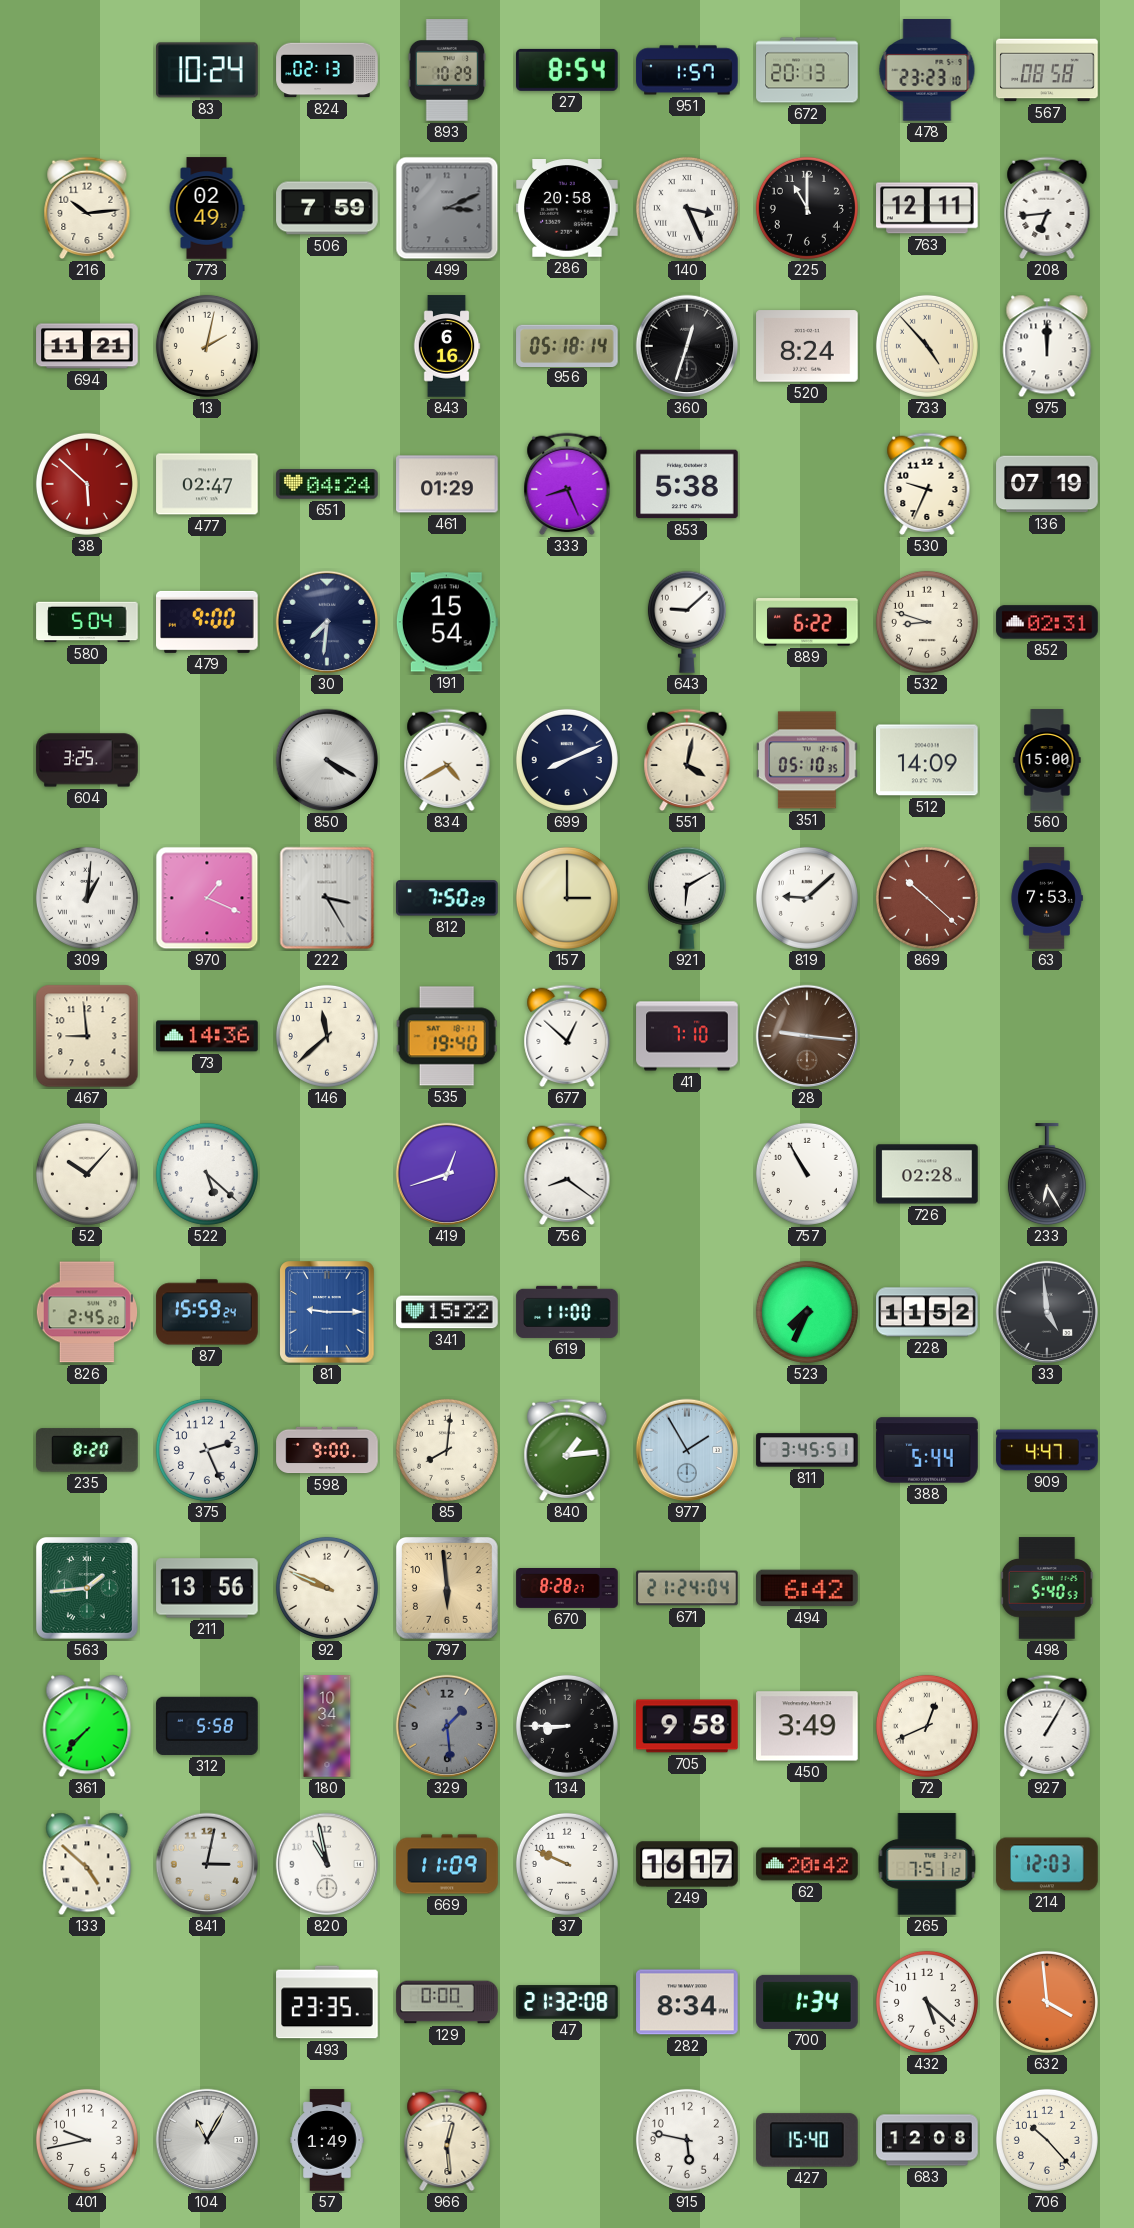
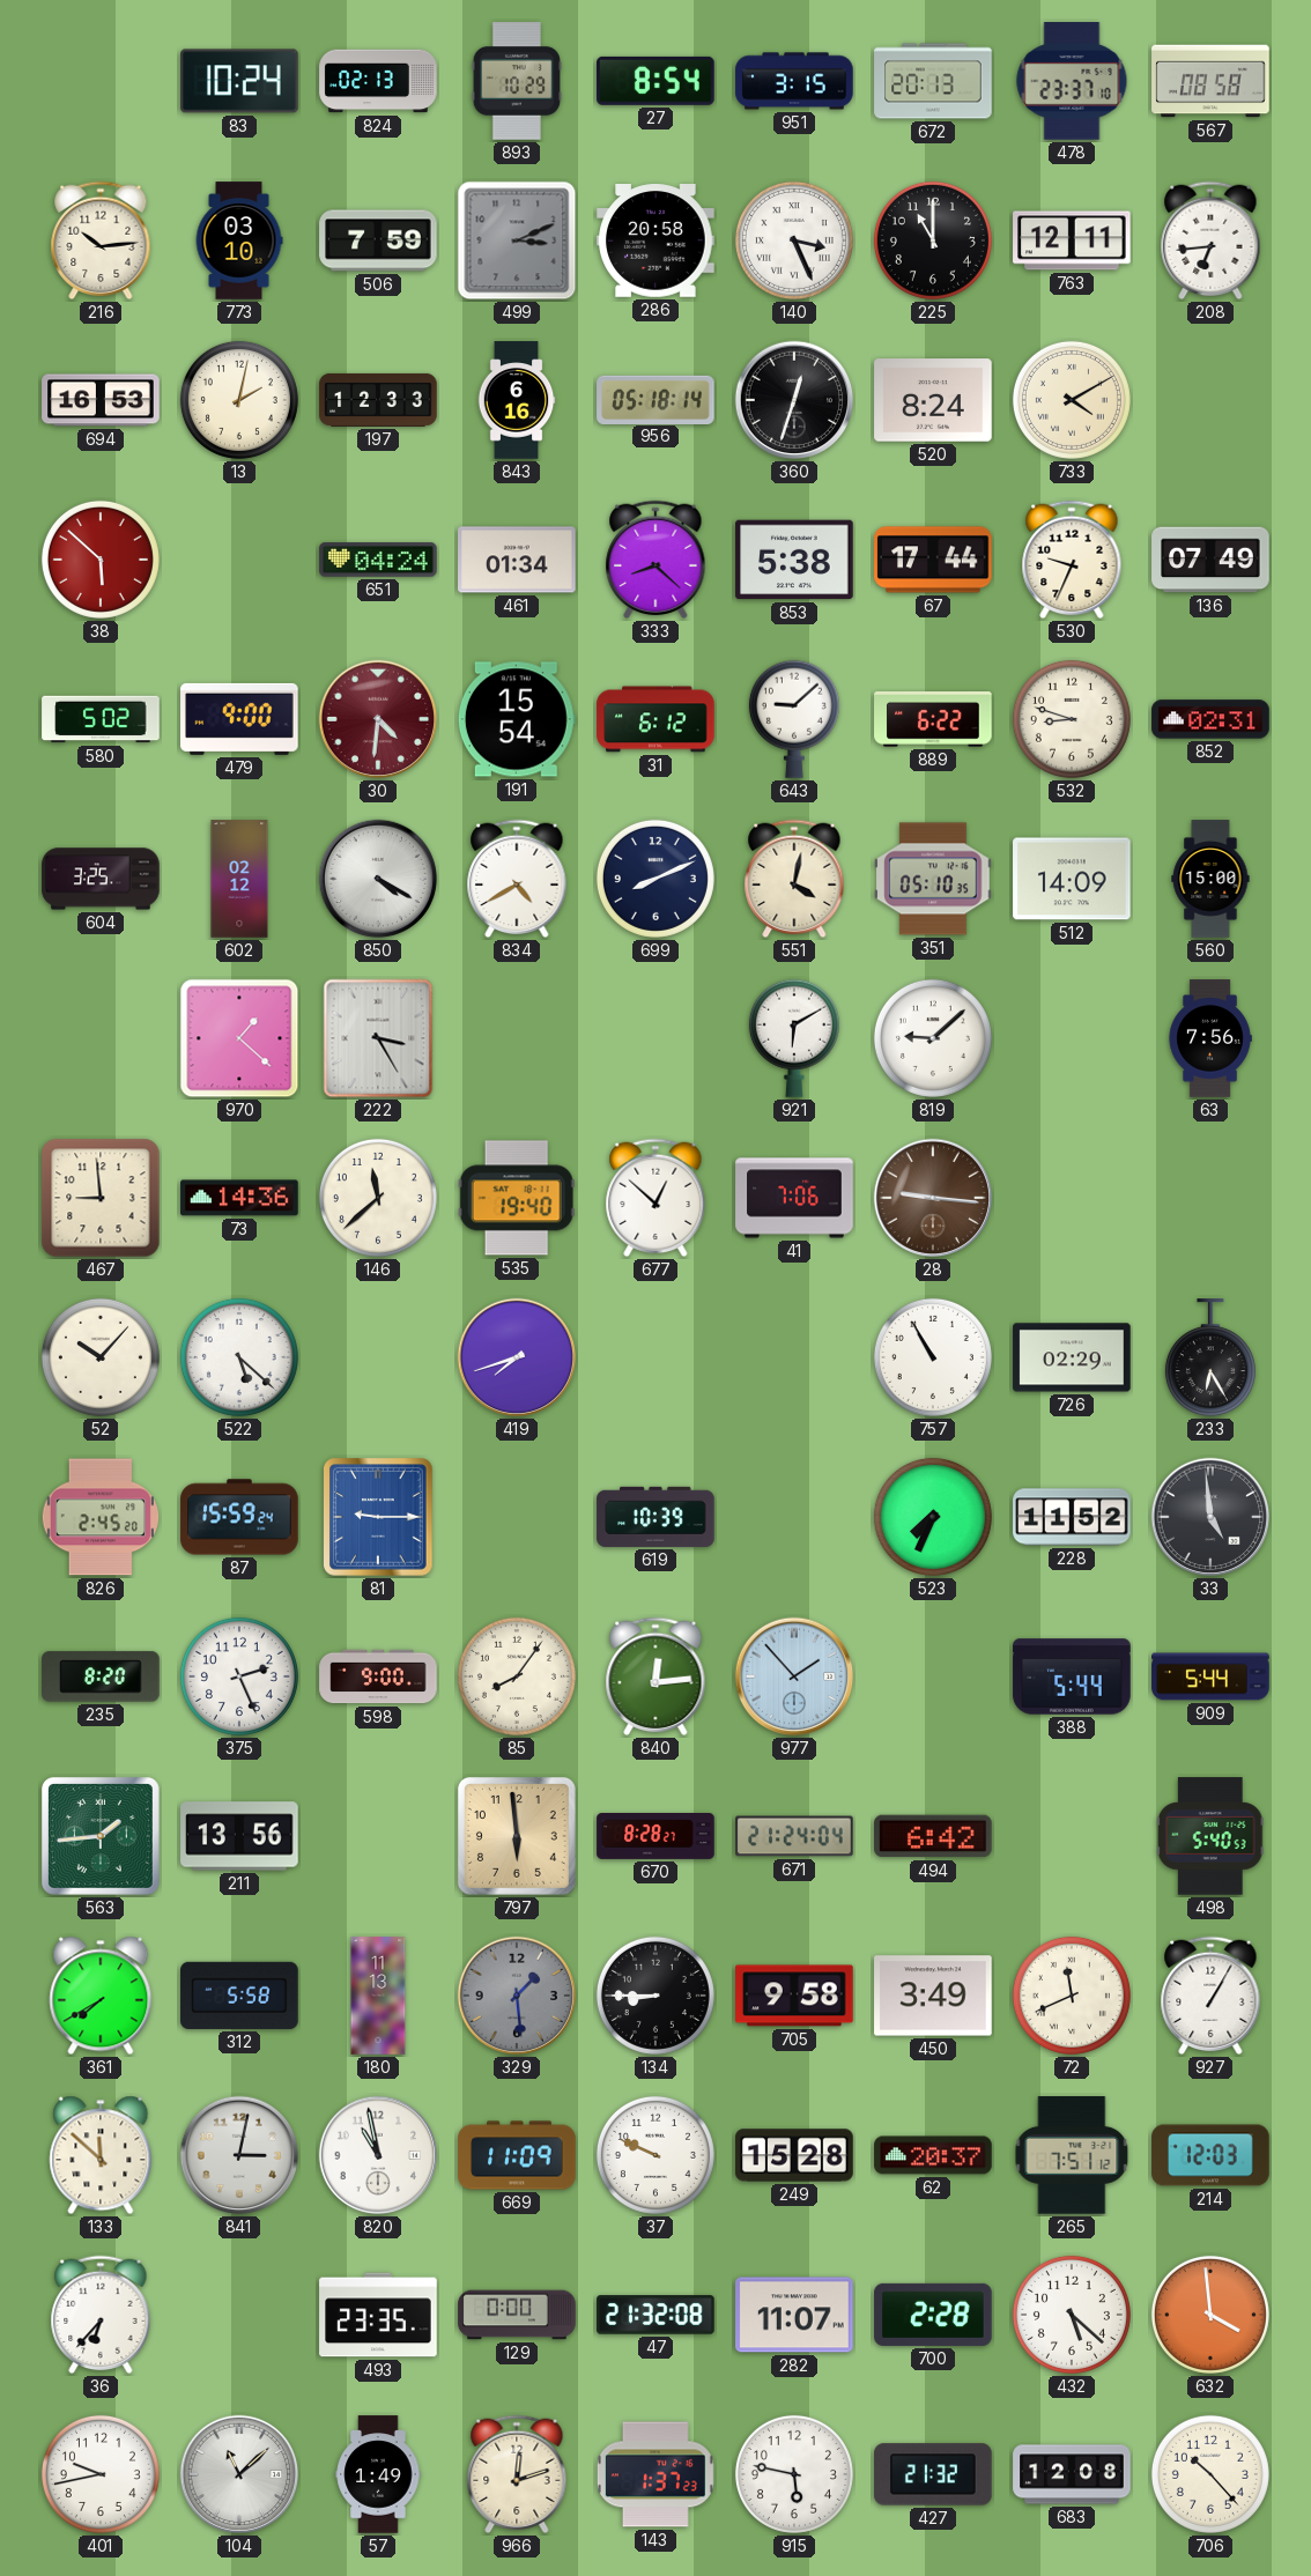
951: 1:57 -> 3:15
478: 23:23 -> 23:37
773: 02:49 -> 03:10
694: 11:21 -> 16:53
197: none -> 12:33
733: 4:53 -> 4:10
975: 12:00 -> none
477: 02:47 -> none
461: 01:29 -> 01:34
333: 8:26 -> 8:22
67: none -> 17:44
136: 07:19 -> 07:49
580: 5:04 -> 5:02
30: 7:31 -> 4:31
30 dial: navy -> burgundy
31: none -> 6:12
602: none -> 02:12
309: 1:01 -> none
970: 1:19 -> 1:22
812: 7:50 -> none
157: 3:00 -> none
869: 10:22 -> none
63: 7:53 -> 7:56
41: 7:10 -> 7:06
419: 12:42 -> 7:42
756: 8:21 -> none
726: 02:28 -> 02:29
341: 15:22 -> none
619: 11:00 -> 10:39
85: 8:01 -> 8:06
840: 1:14 -> 12:14
977: 1:55 -> 1:53
811: 3:45 -> none
909: 4:47 -> 5:44
92: 9:49 -> none
361: 7:37 -> 7:40
180: 10:34 -> 11:13
72: 12:41 -> 11:41
133: 4:52 -> 11:52
249: 16:17 -> 15:28
62: 20:42 -> 20:37
36: none -> 6:37
282: 8:34 -> 11:07
700: 1:34 -> 2:28
104: 11:05 -> 11:08
966: 12:29 -> 12:12
143: none -> 1:37
427: 15:40 -> 21:32
